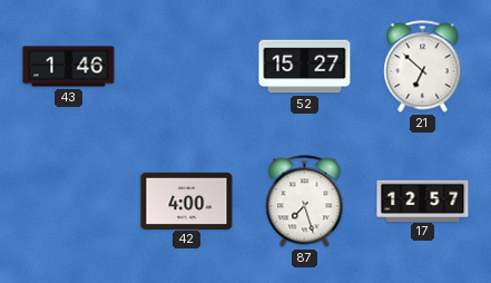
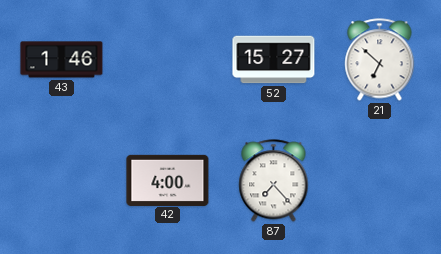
87: 7:27 -> 7:23
17: 12:57 -> none
